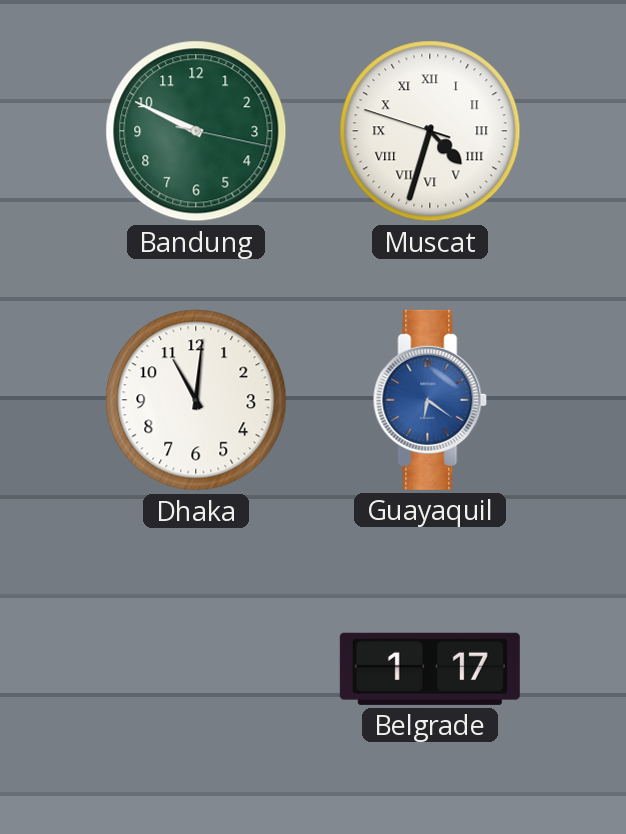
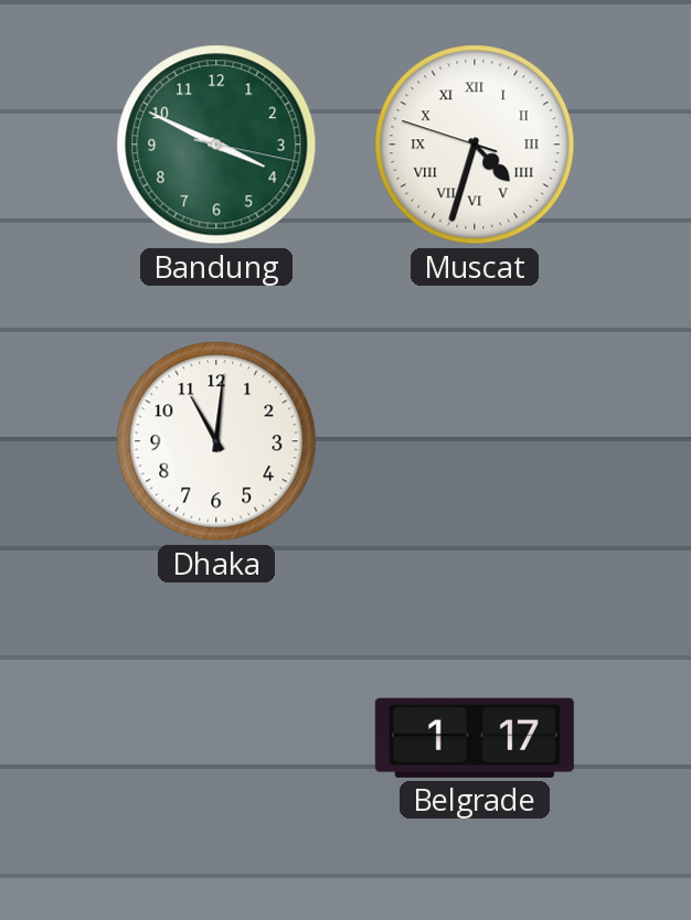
Bandung: 9:49 -> 3:49
Guayaquil: 6:21 -> none
